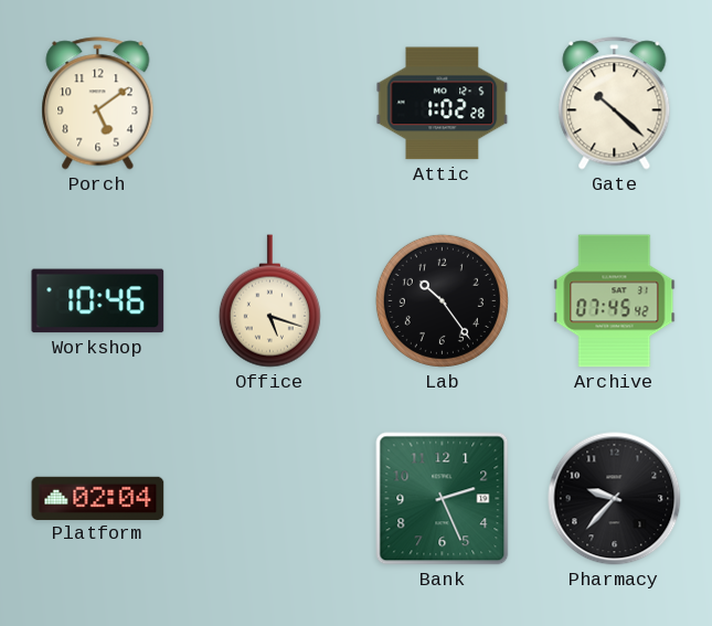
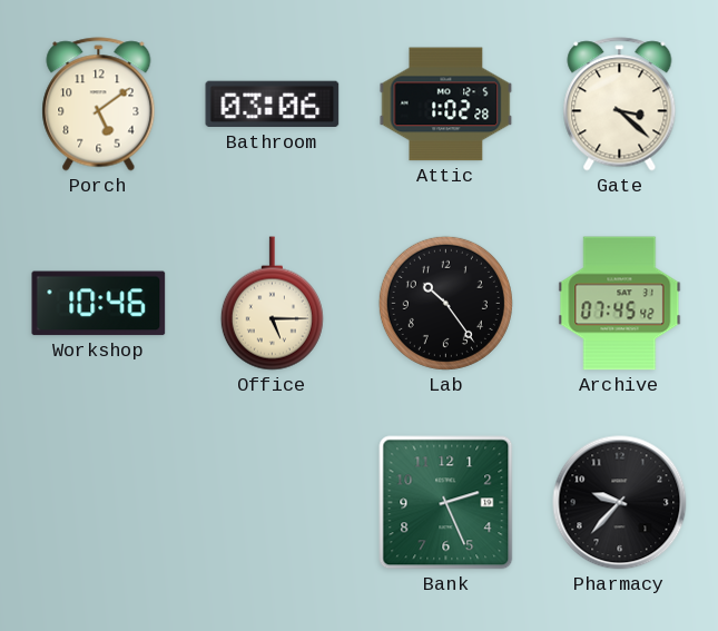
Bathroom: none -> 03:06
Gate: 10:22 -> 3:22
Office: 5:18 -> 5:15
Platform: 02:04 -> none
